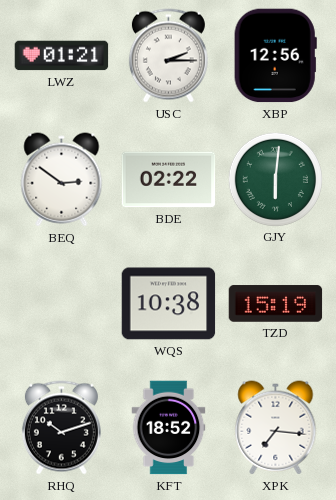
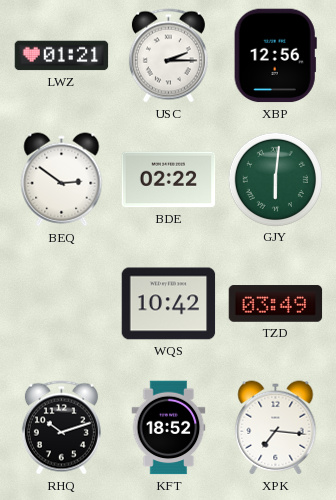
WQS: 10:38 -> 10:42
TZD: 15:19 -> 03:49
